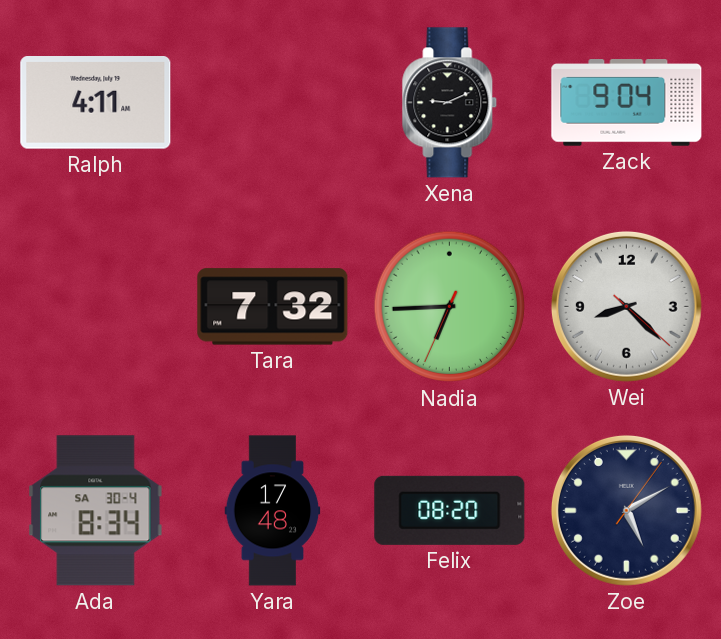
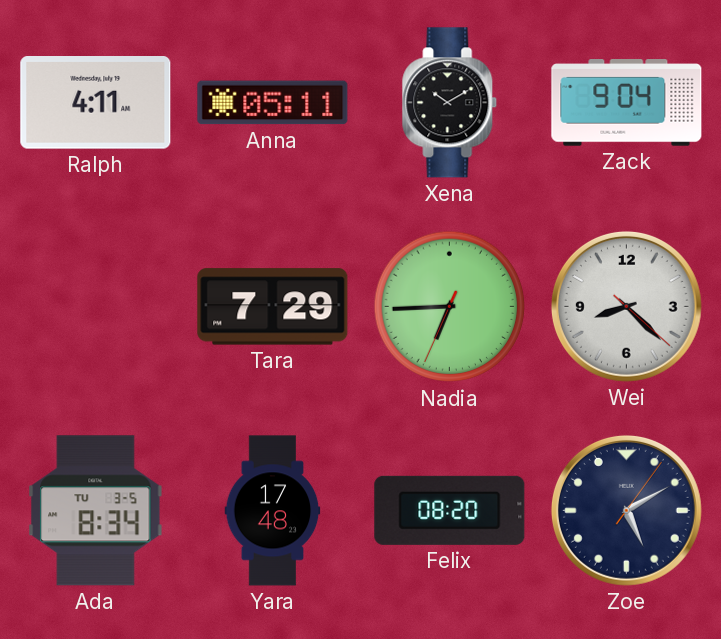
Anna: none -> 05:11
Xena: 9:11 -> 10:10
Tara: 7:32 -> 7:29
Ada date: SA 30-4 -> TU 3-5
